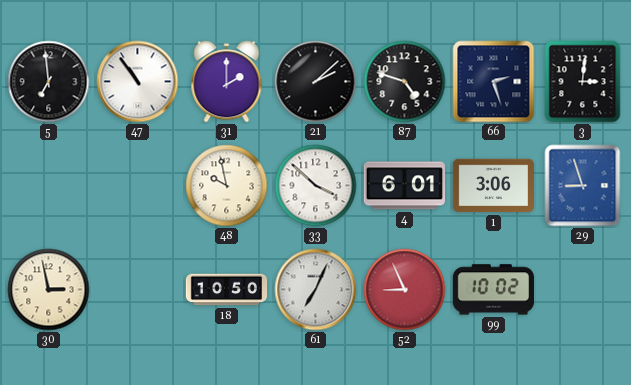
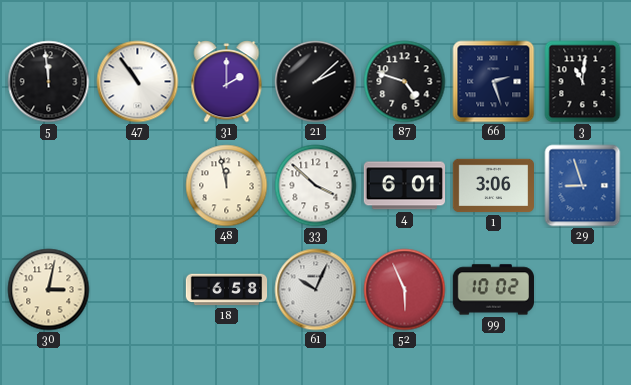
5: 6:59 -> 11:59
3: 3:01 -> 11:01
48: 9:58 -> 11:58
30: 2:58 -> 3:02
18: 10:50 -> 6:58
61: 7:04 -> 10:04
52: 8:56 -> 5:56
